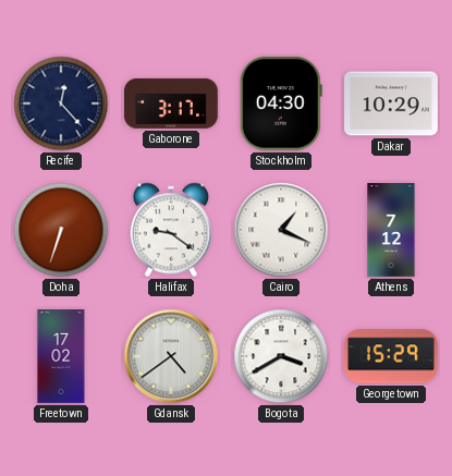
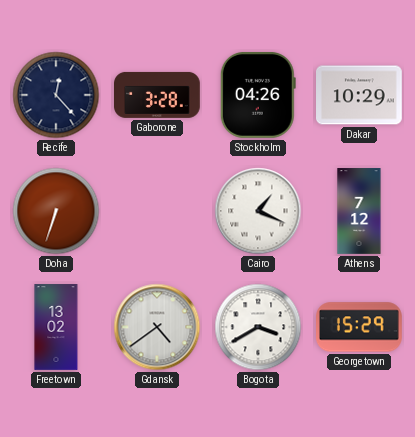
Gaborone: 3:17 -> 3:28
Stockholm: 04:30 -> 04:26
Halifax: 9:21 -> none
Freetown: 17:02 -> 13:02
